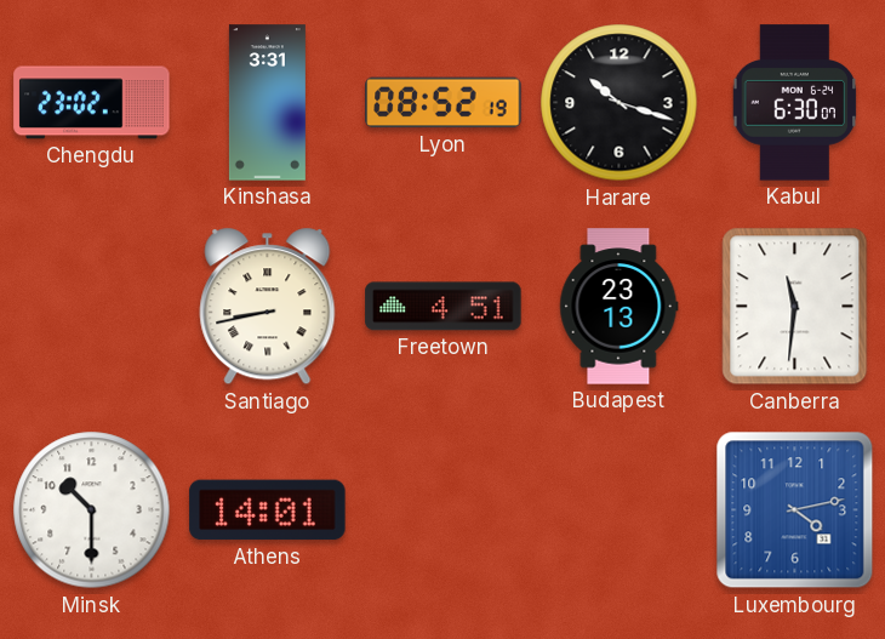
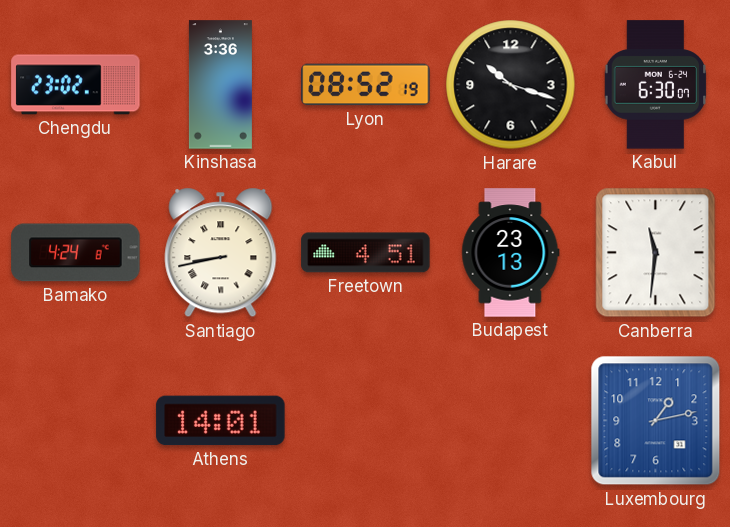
Kinshasa: 3:31 -> 3:36
Bamako: none -> 4:24
Minsk: 10:30 -> none
Luxembourg: 4:13 -> 1:13
